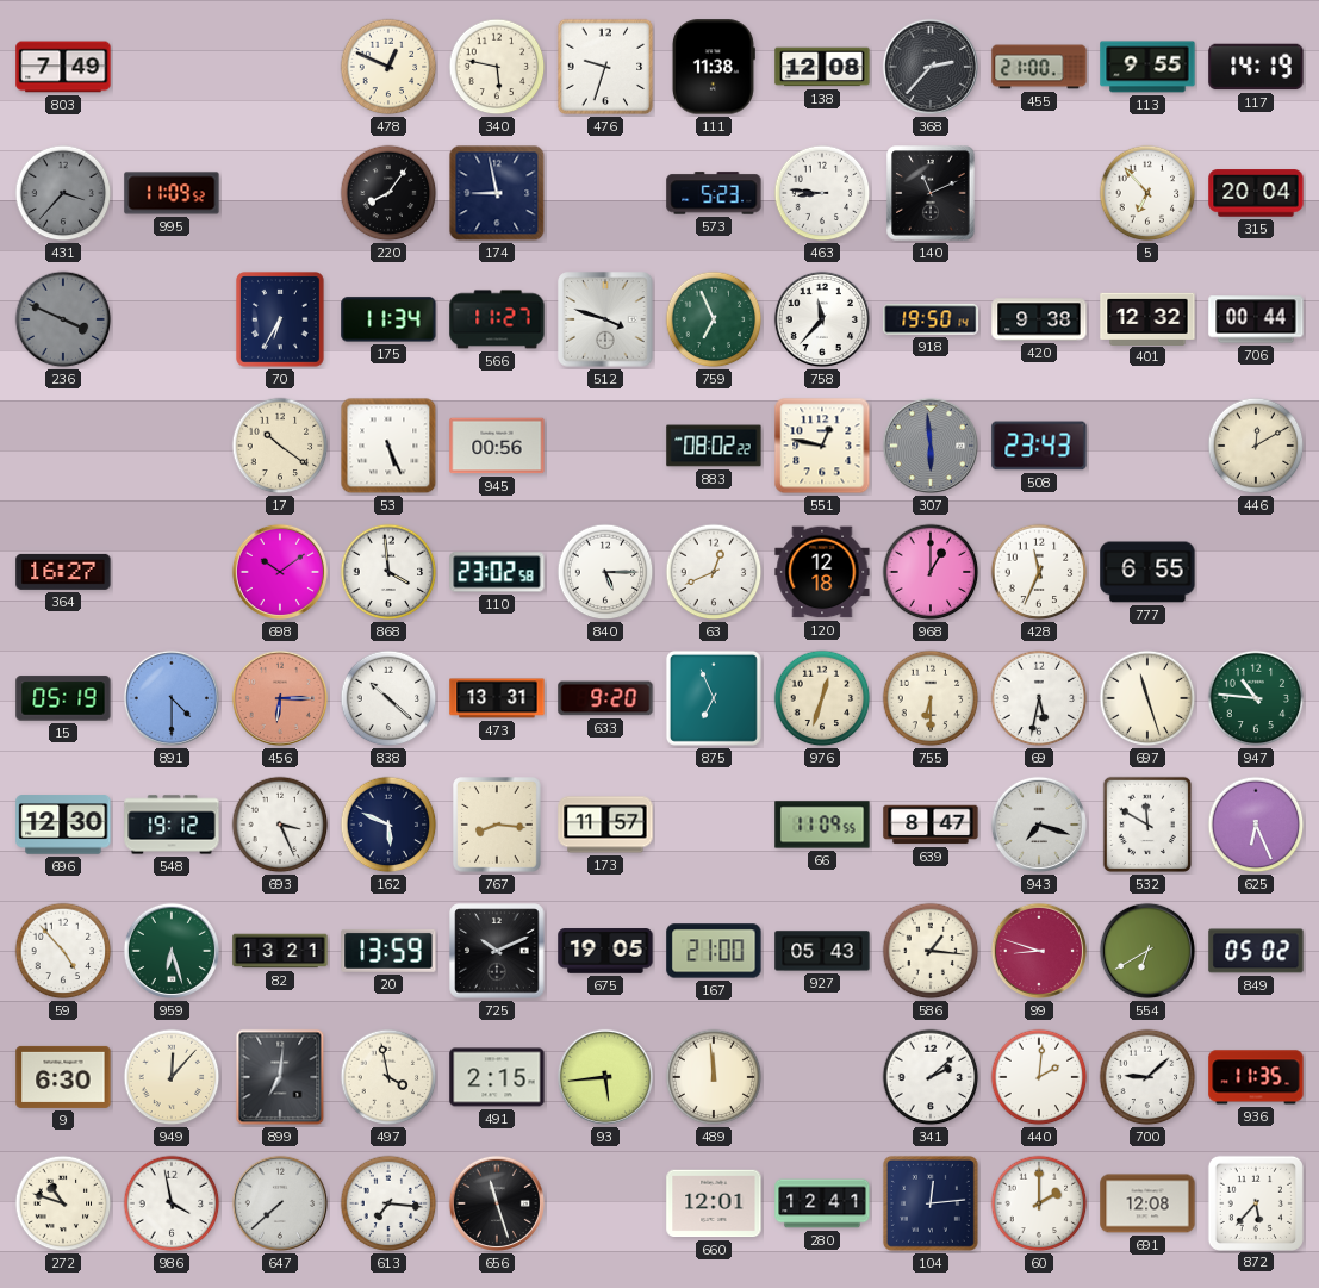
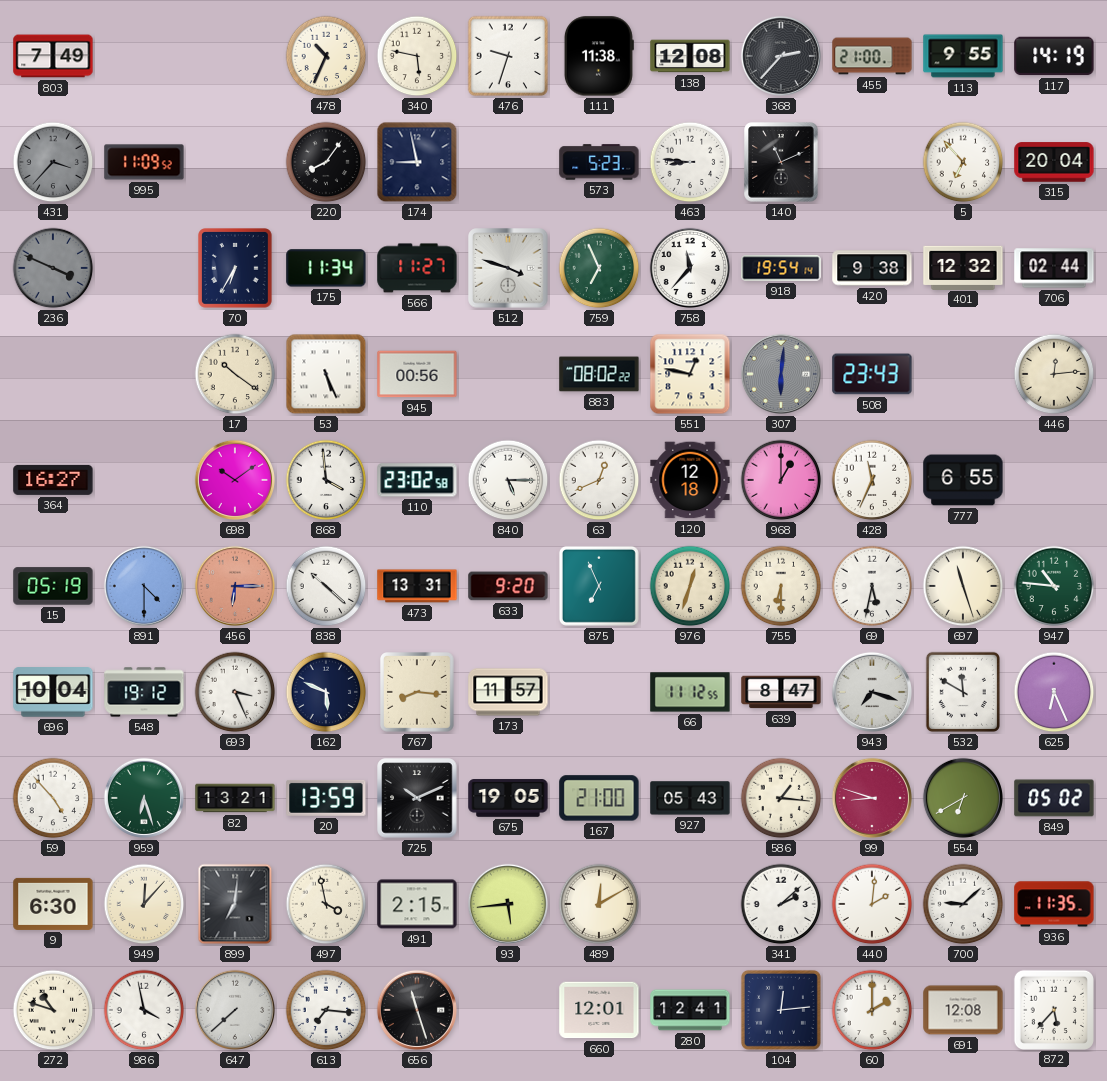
478: 12:49 -> 10:34
918: 19:50 -> 19:54
706: 00:44 -> 02:44
307: 5:59 -> 6:01
446: 12:10 -> 12:14
696: 12:30 -> 10:04
66: 11:09 -> 11:12
489: 11:59 -> 12:10
